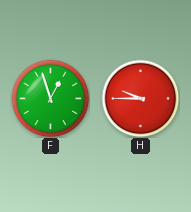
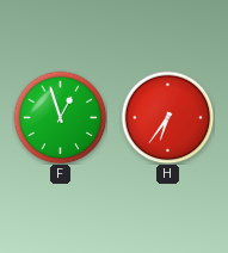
H: 9:45 -> 6:36
